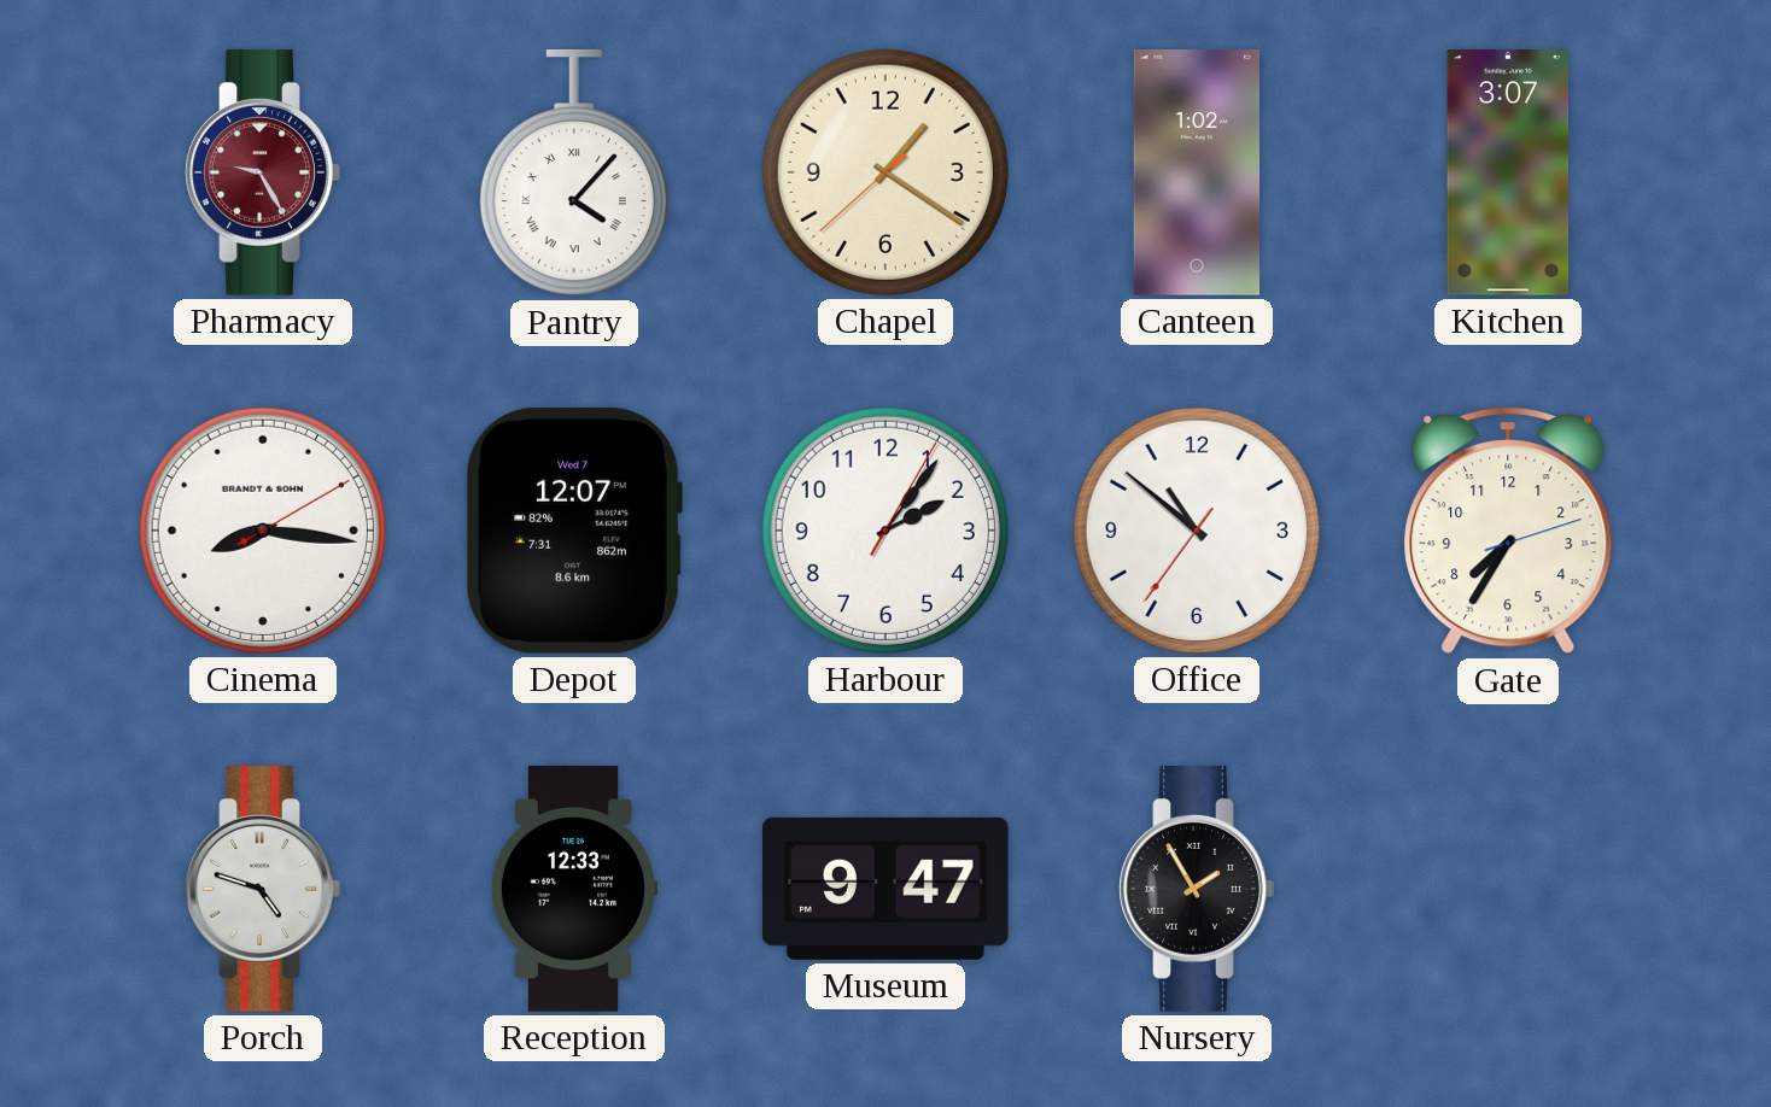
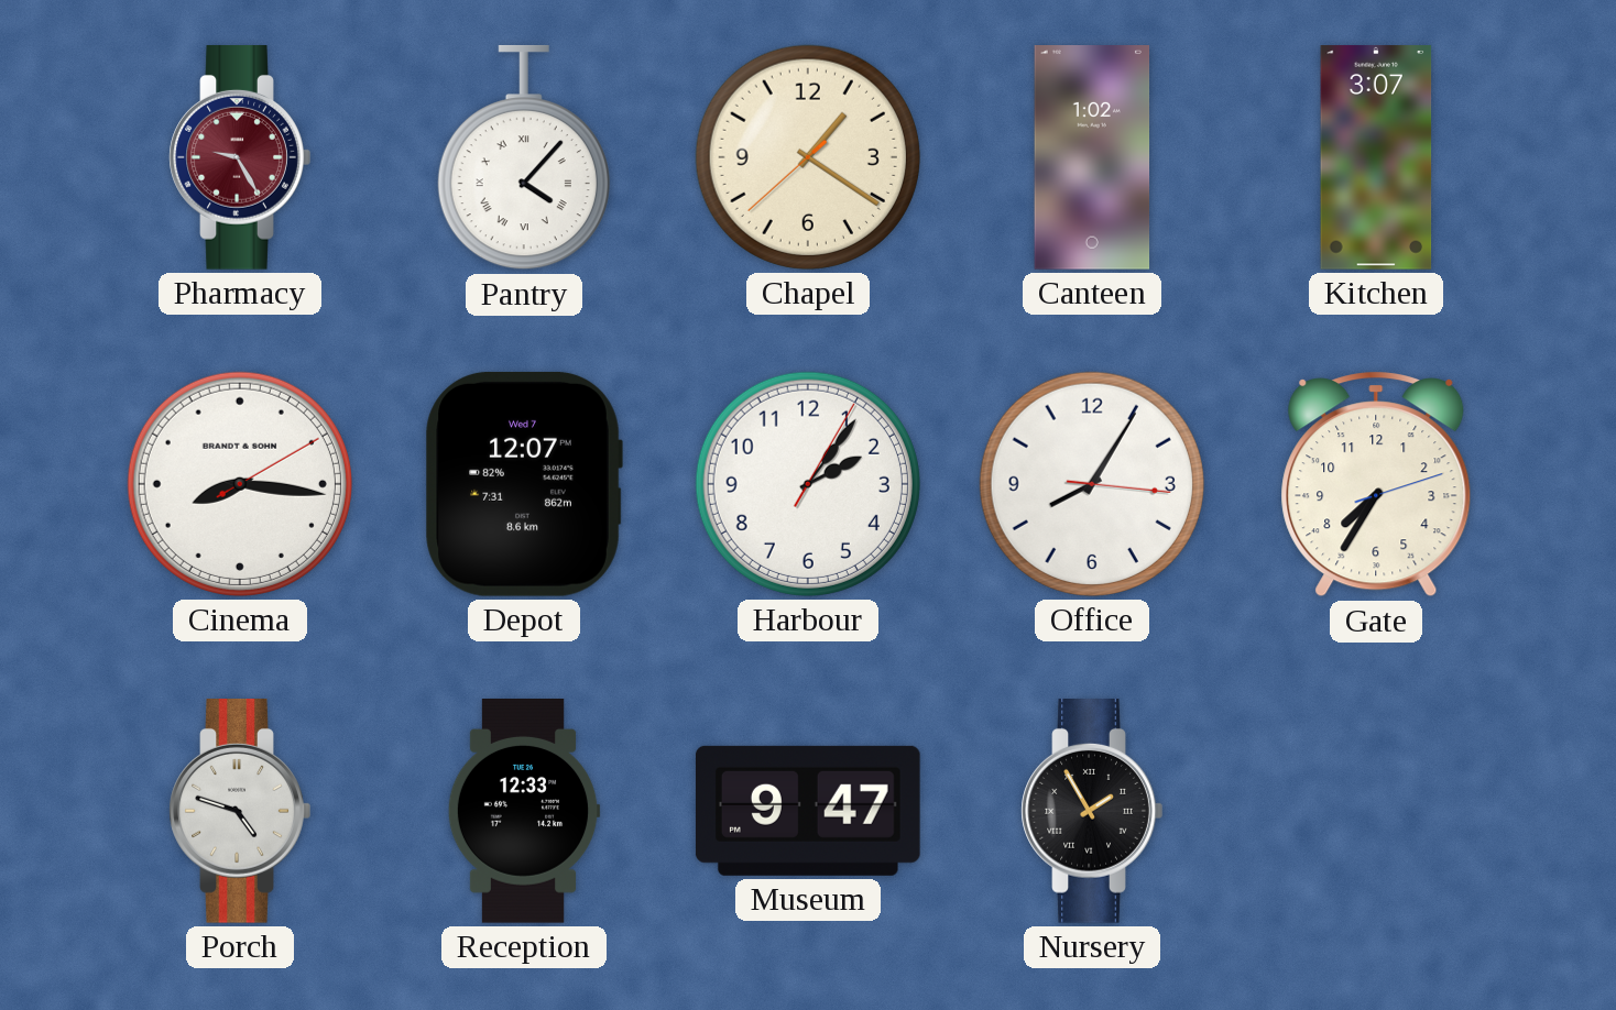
Office: 10:51 -> 8:05
